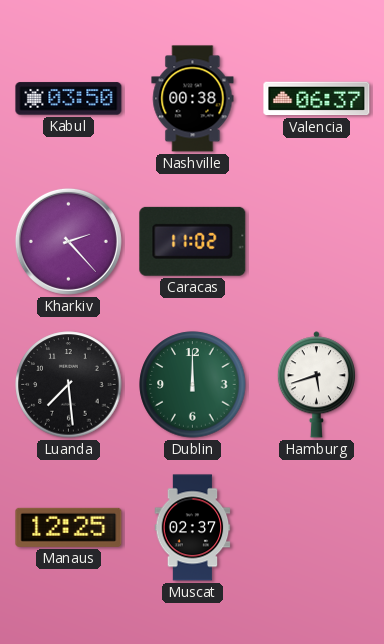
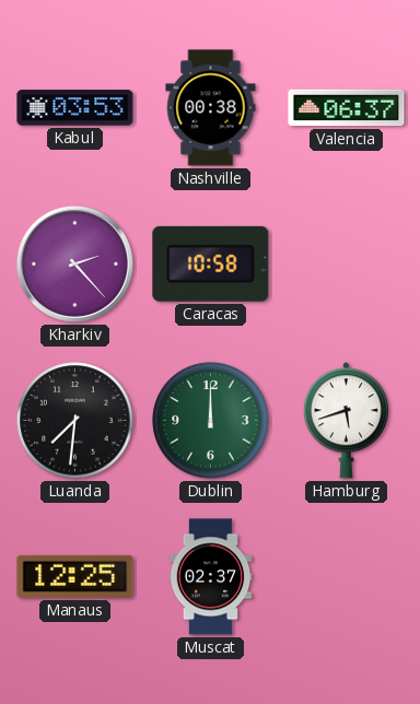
Kabul: 03:50 -> 03:53
Caracas: 11:02 -> 10:58
Luanda: 7:29 -> 7:31
